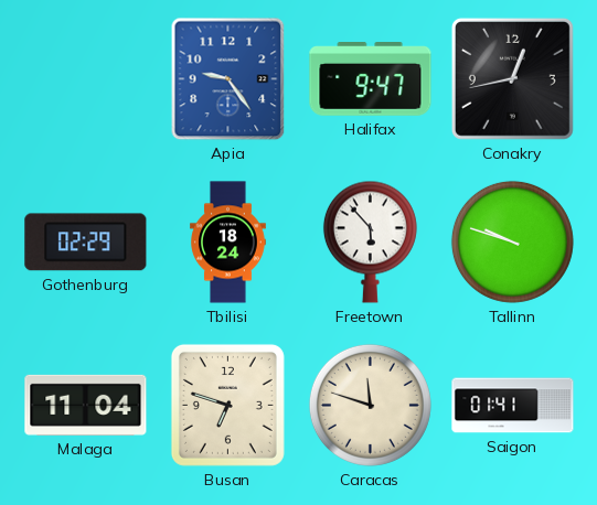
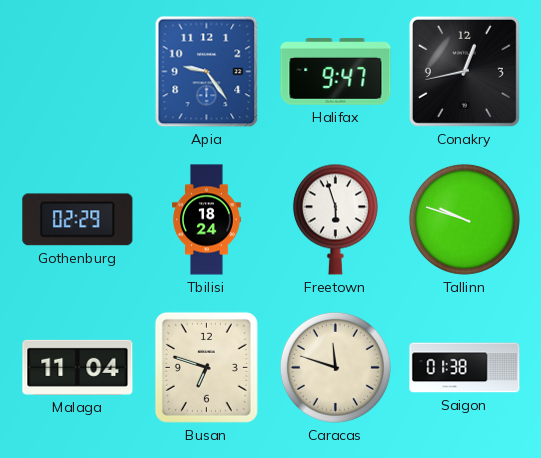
Freetown: 5:53 -> 5:57
Saigon: 01:41 -> 01:38
